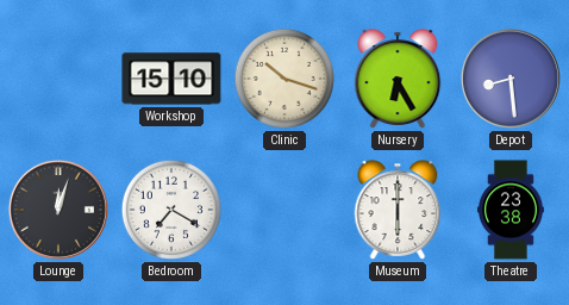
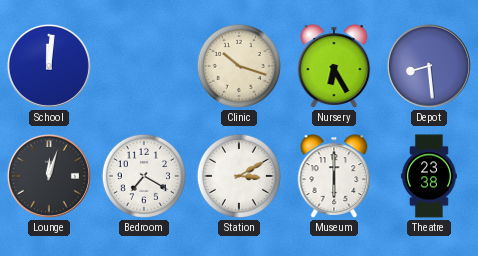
School: none -> 12:01
Workshop: 15:10 -> none
Station: none -> 3:10
